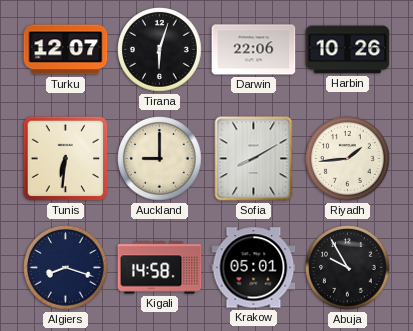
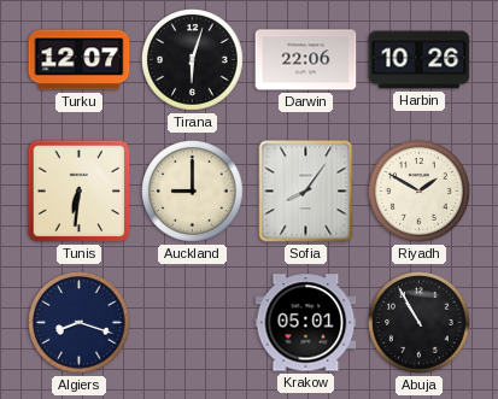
Sofia: 8:10 -> 8:06
Riyadh: 1:44 -> 1:50
Kigali: 14:58 -> none
Abuja: 9:55 -> 10:55
